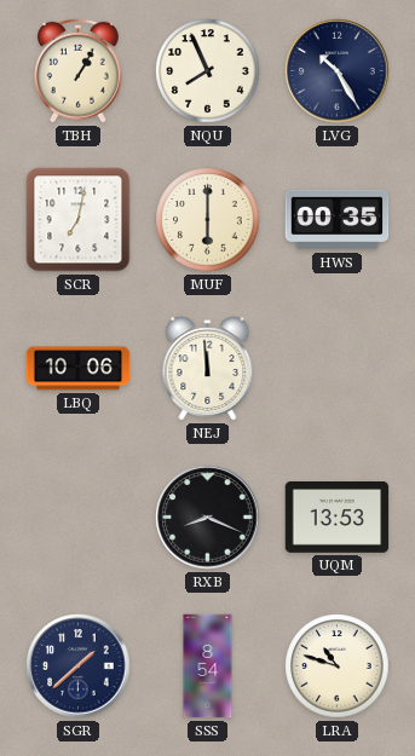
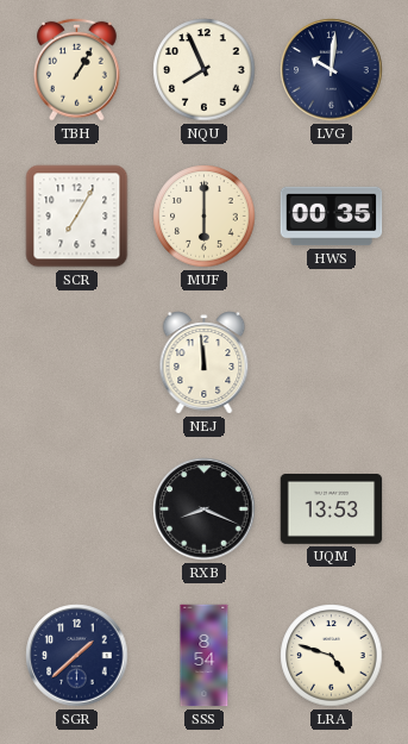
LVG: 10:25 -> 10:01
SCR: 7:02 -> 7:05
LBQ: 10:06 -> none
LRA: 10:48 -> 4:48
